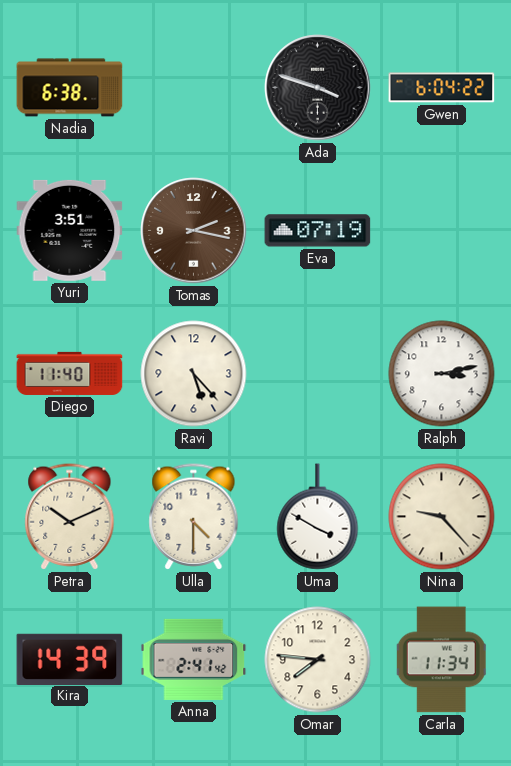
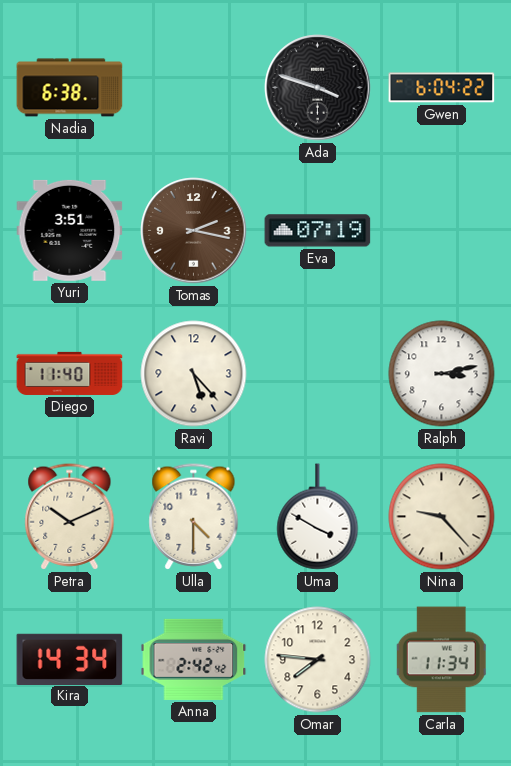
Kira: 14:39 -> 14:34
Anna: 2:41 -> 2:42
